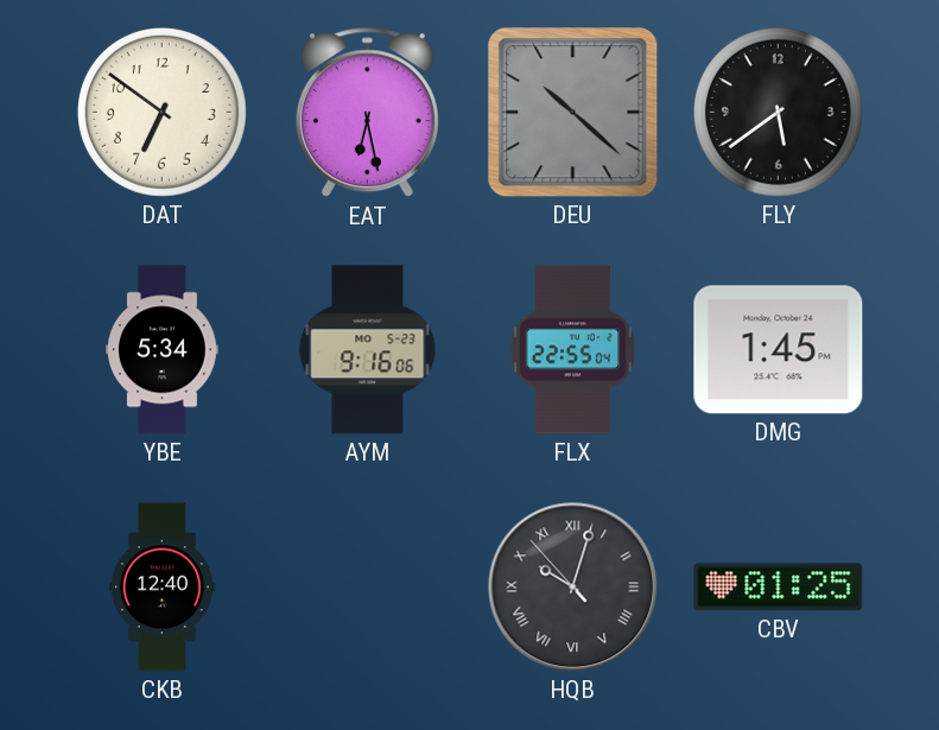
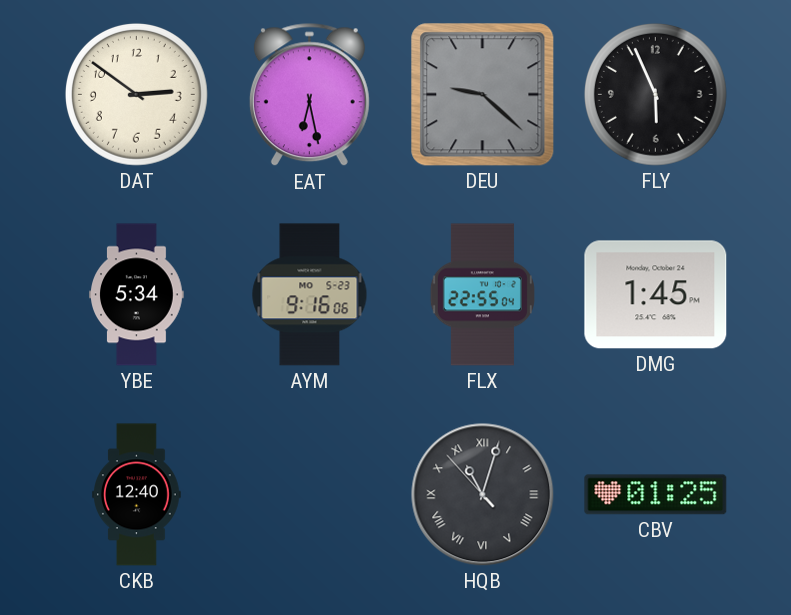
DAT: 6:51 -> 2:51
DEU: 10:22 -> 9:22
FLY: 5:39 -> 5:56
HQB: 10:02 -> 11:02
